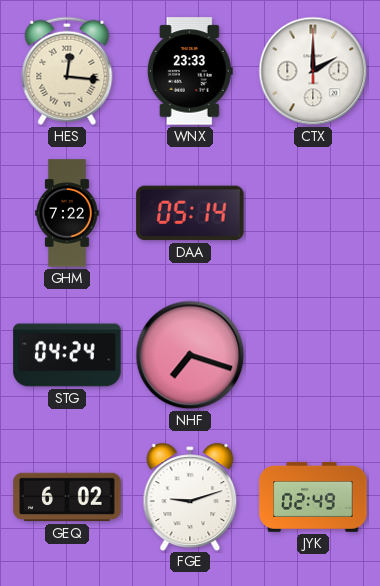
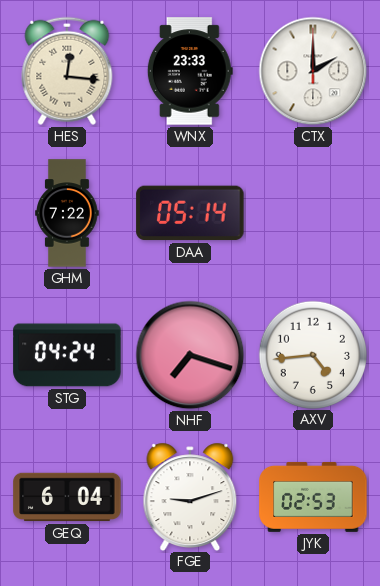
AXV: none -> 4:44
GEQ: 6:02 -> 6:04
JYK: 02:49 -> 02:53
